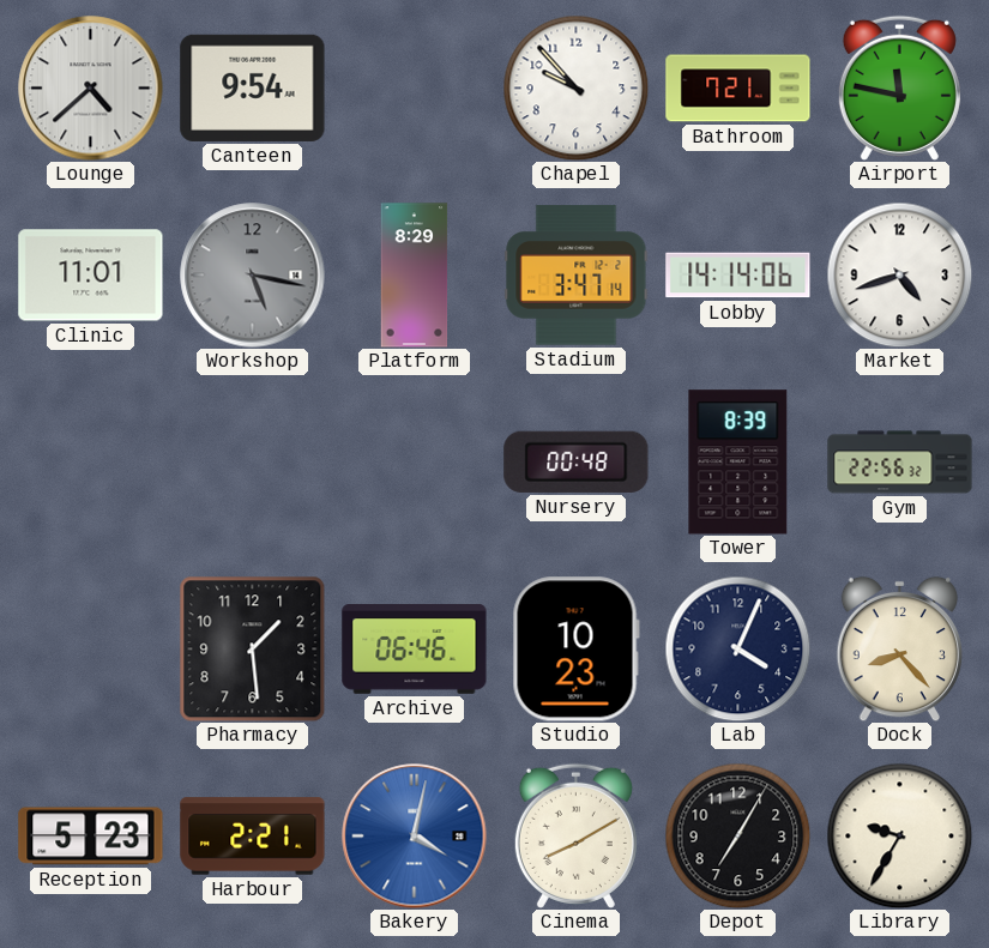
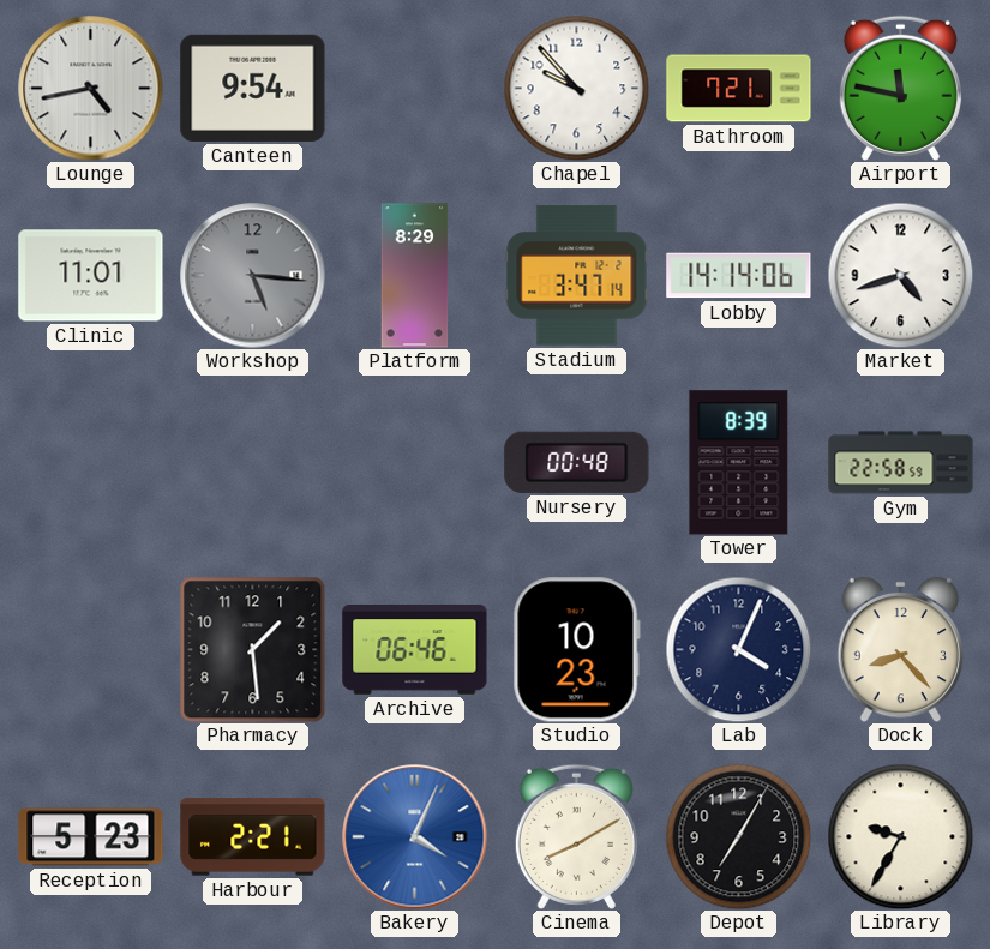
Lounge: 4:38 -> 4:43
Workshop: 5:17 -> 5:16
Gym: 22:56 -> 22:58
Bakery: 4:02 -> 4:04
